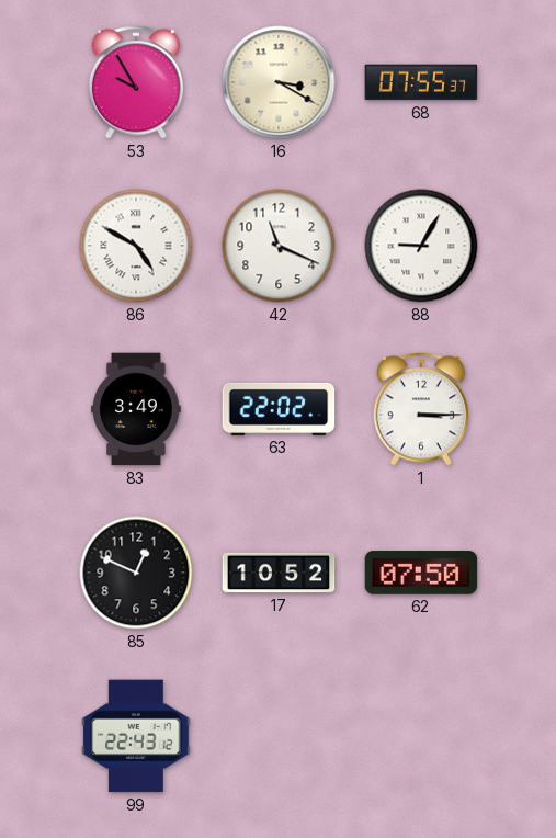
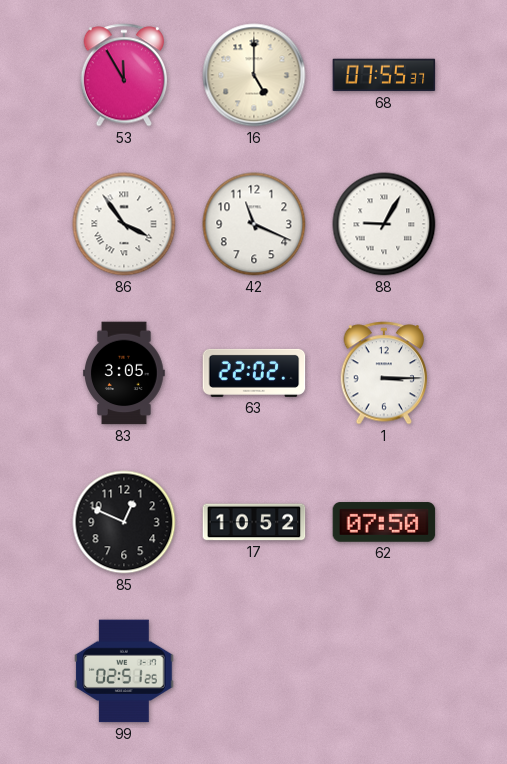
53: 9:55 -> 11:55
16: 3:20 -> 5:00
86: 4:50 -> 3:54
83: 3:49 -> 3:05
99: 22:43 -> 02:51
